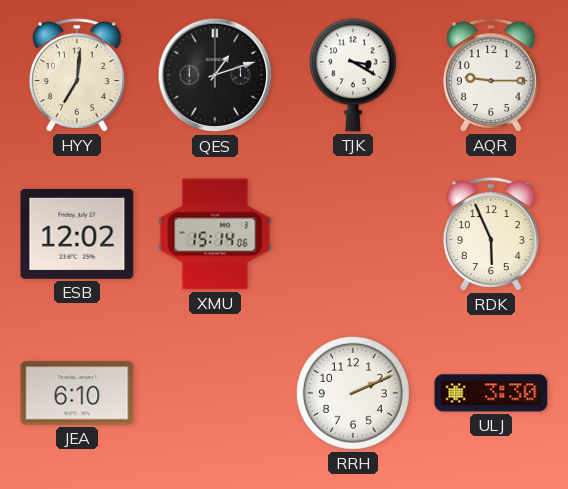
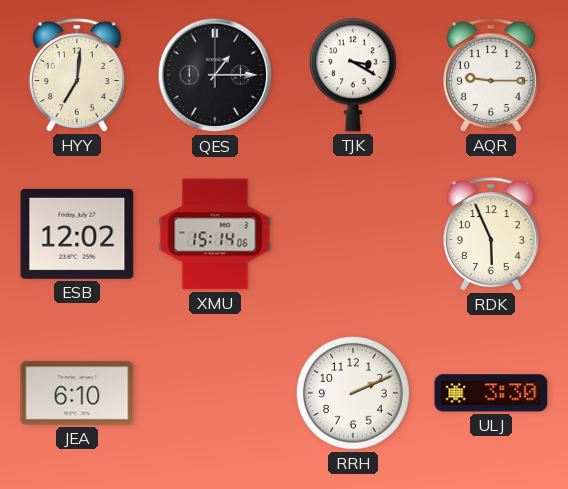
QES: 1:12 -> 1:15
